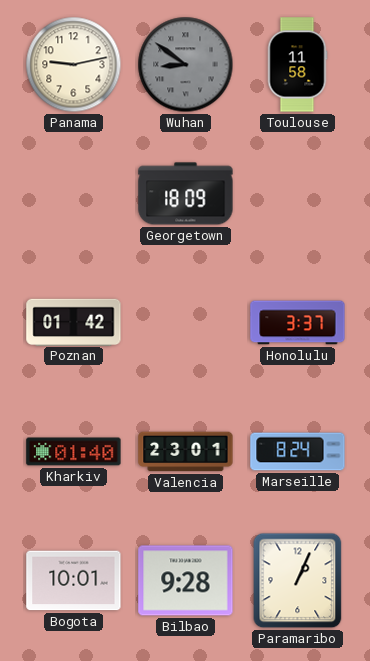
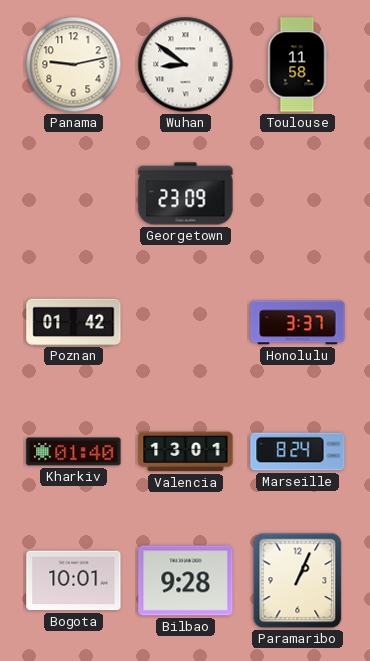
Wuhan dial: grey -> white
Georgetown: 18:09 -> 23:09
Valencia: 23:01 -> 13:01
